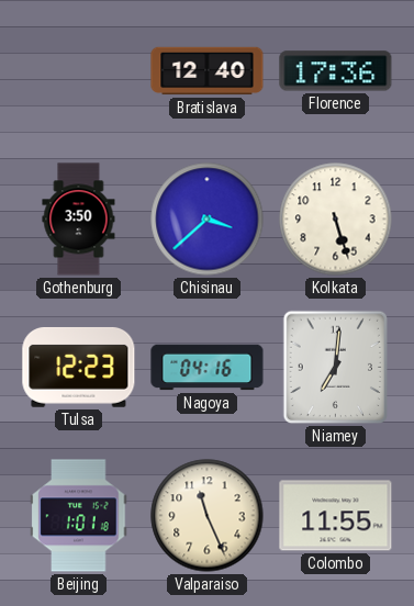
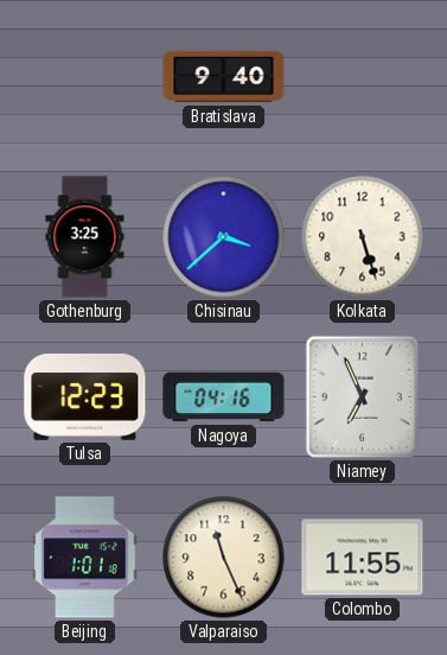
Bratislava: 12:40 -> 9:40
Florence: 17:36 -> none
Gothenburg: 3:50 -> 3:25
Niamey: 7:01 -> 6:56
